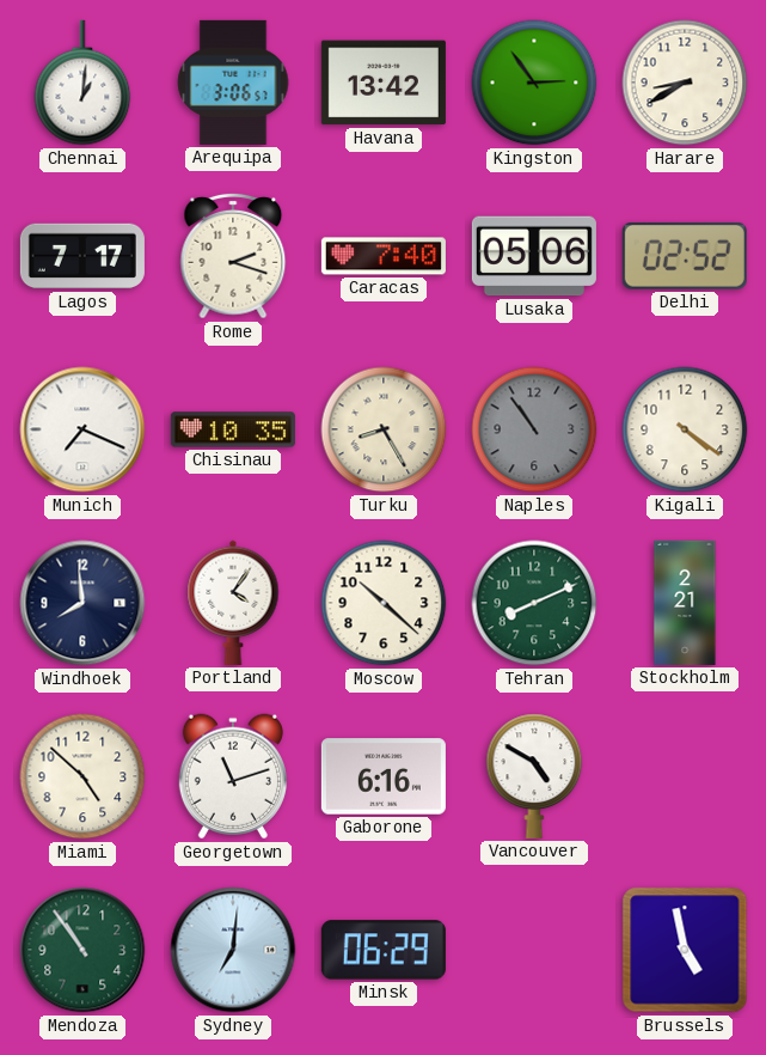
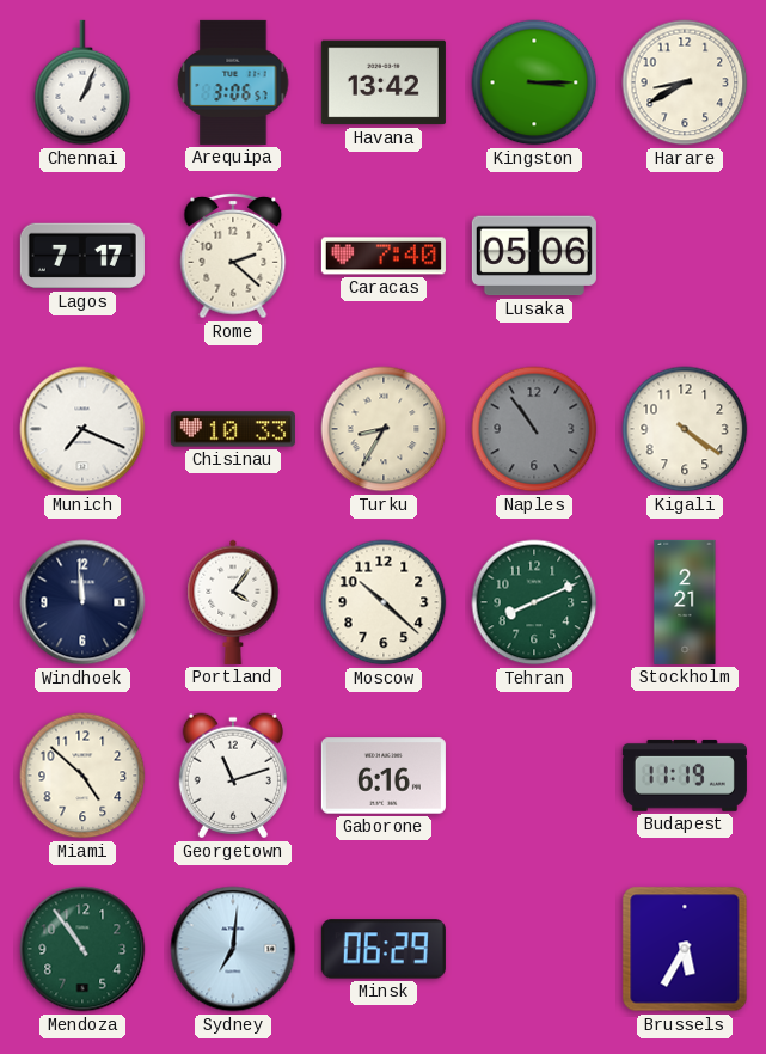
Chennai: 1:01 -> 1:04
Kingston: 2:54 -> 3:15
Rome: 2:18 -> 2:22
Delhi: 02:52 -> none
Chisinau: 10:35 -> 10:33
Turku: 8:25 -> 8:35
Windhoek: 7:59 -> 11:59
Vancouver: 4:50 -> none
Budapest: none -> 11:19
Brussels: 4:58 -> 5:35
